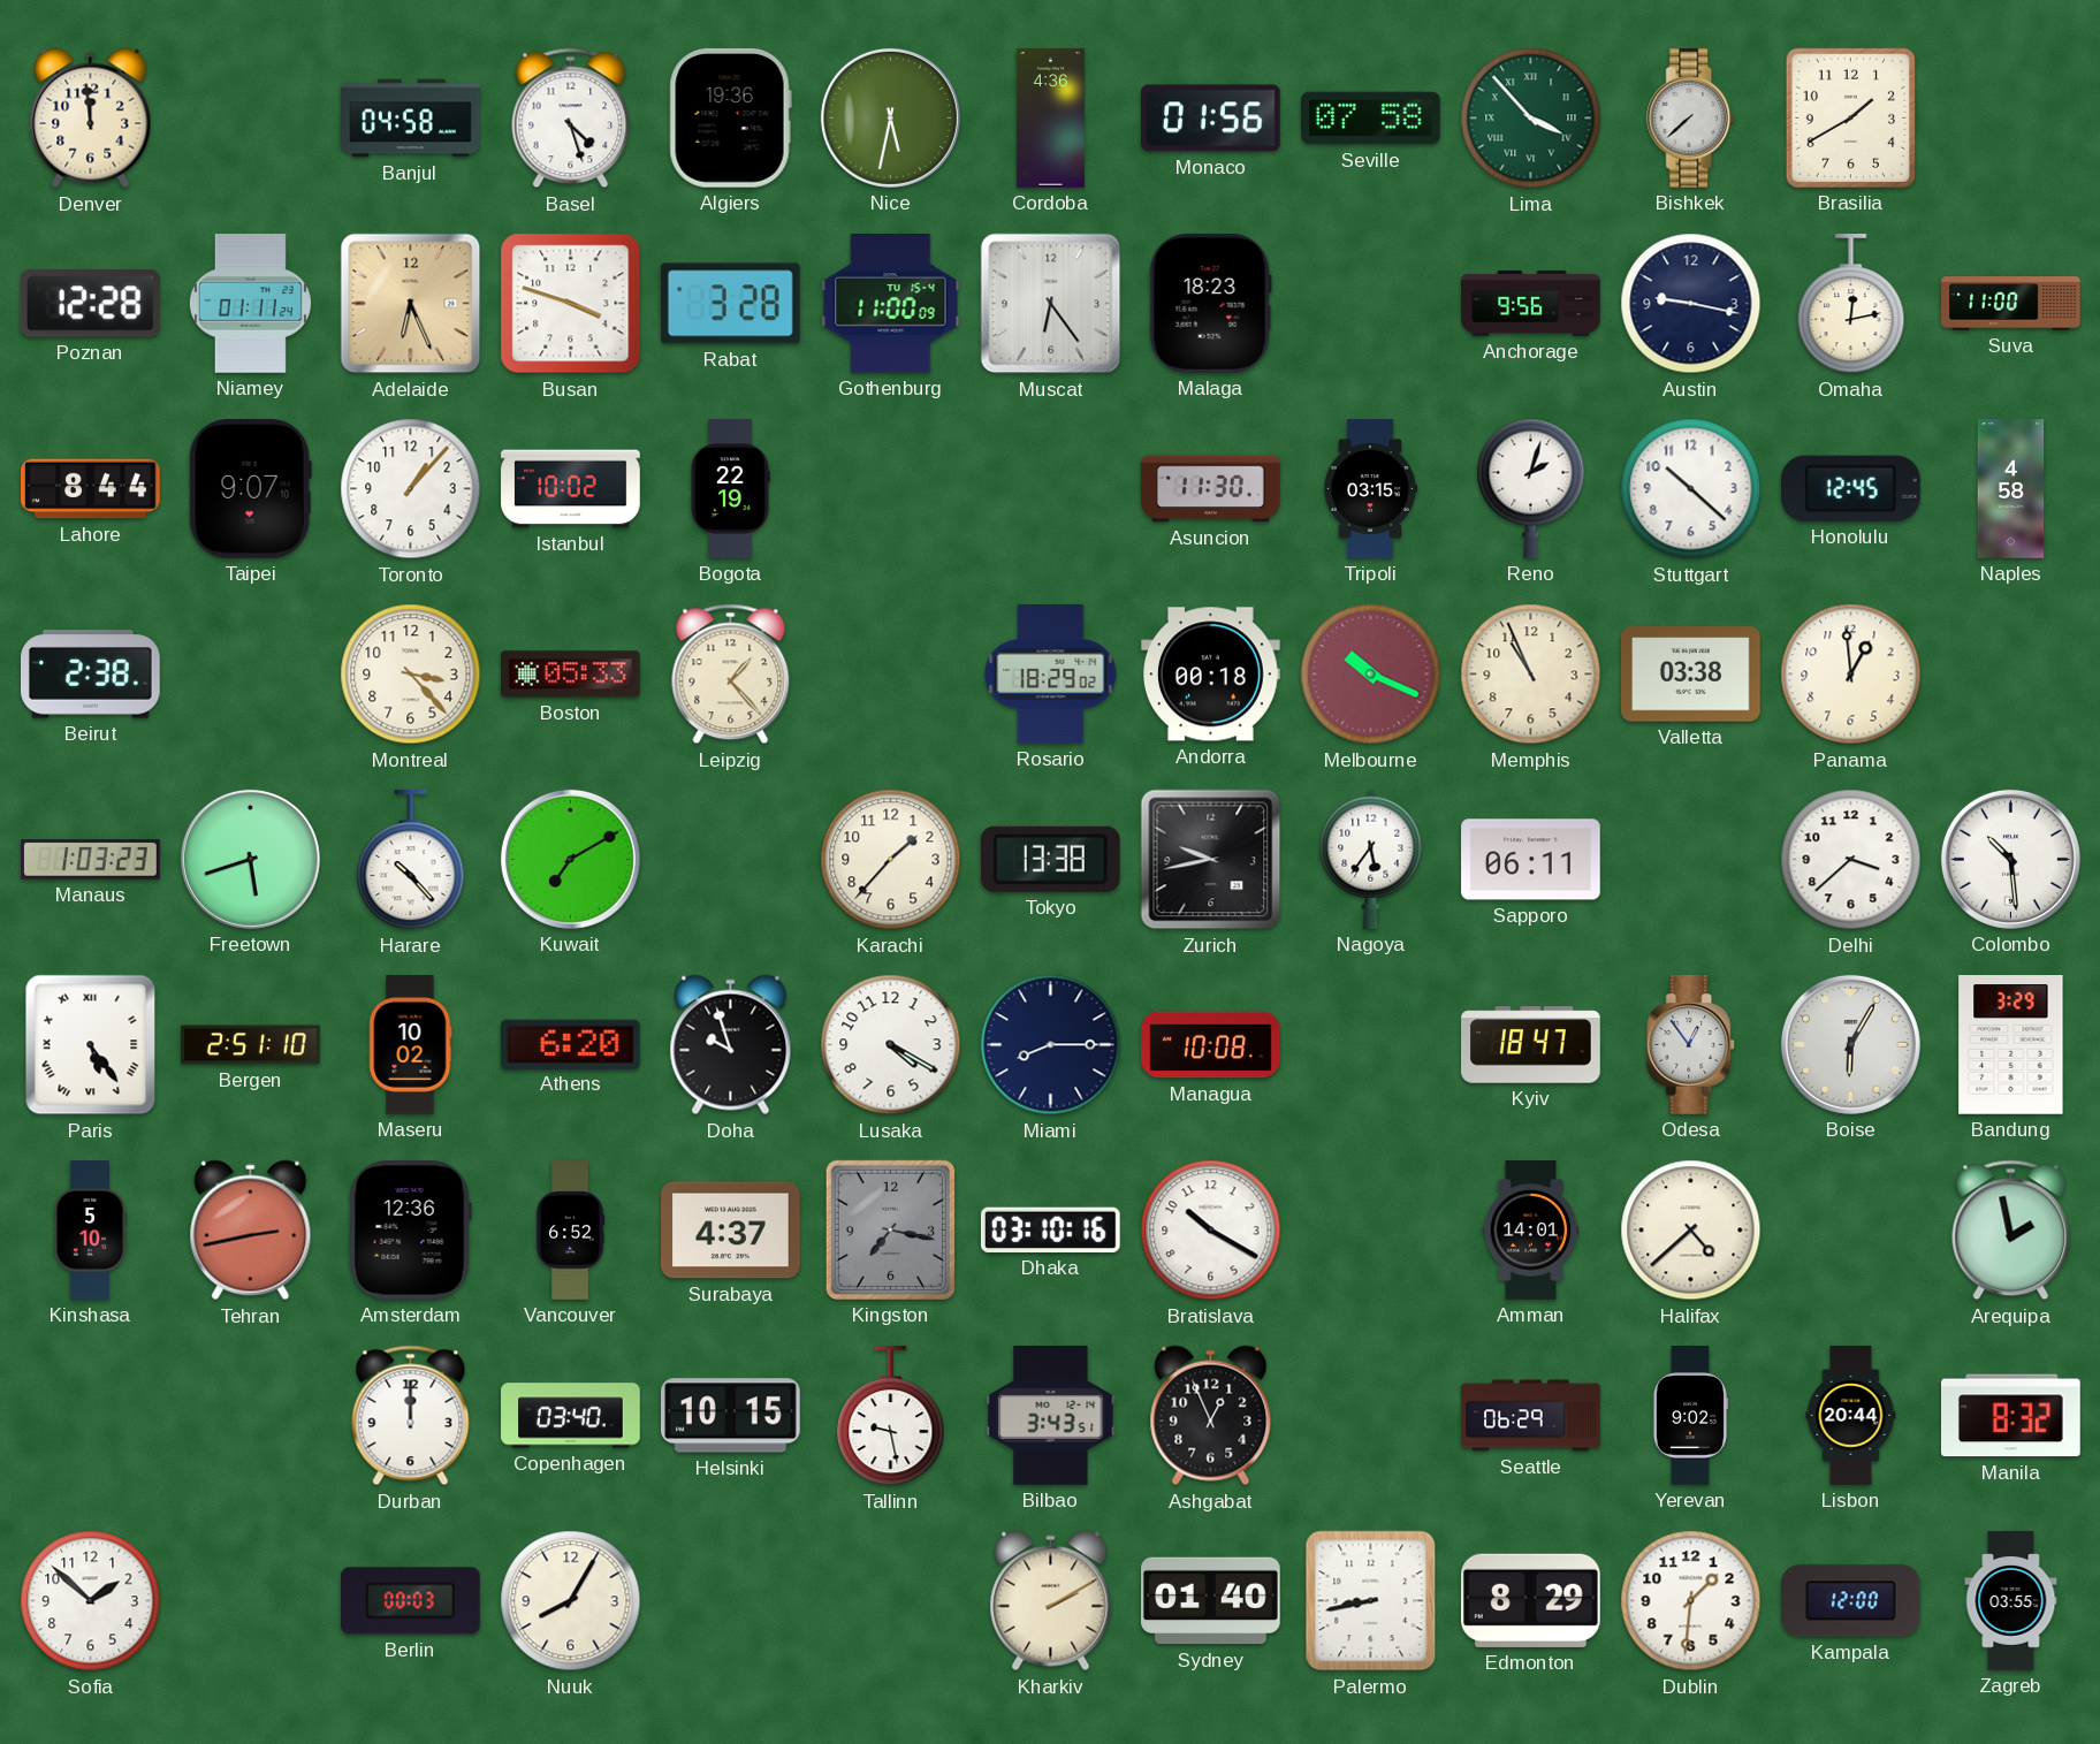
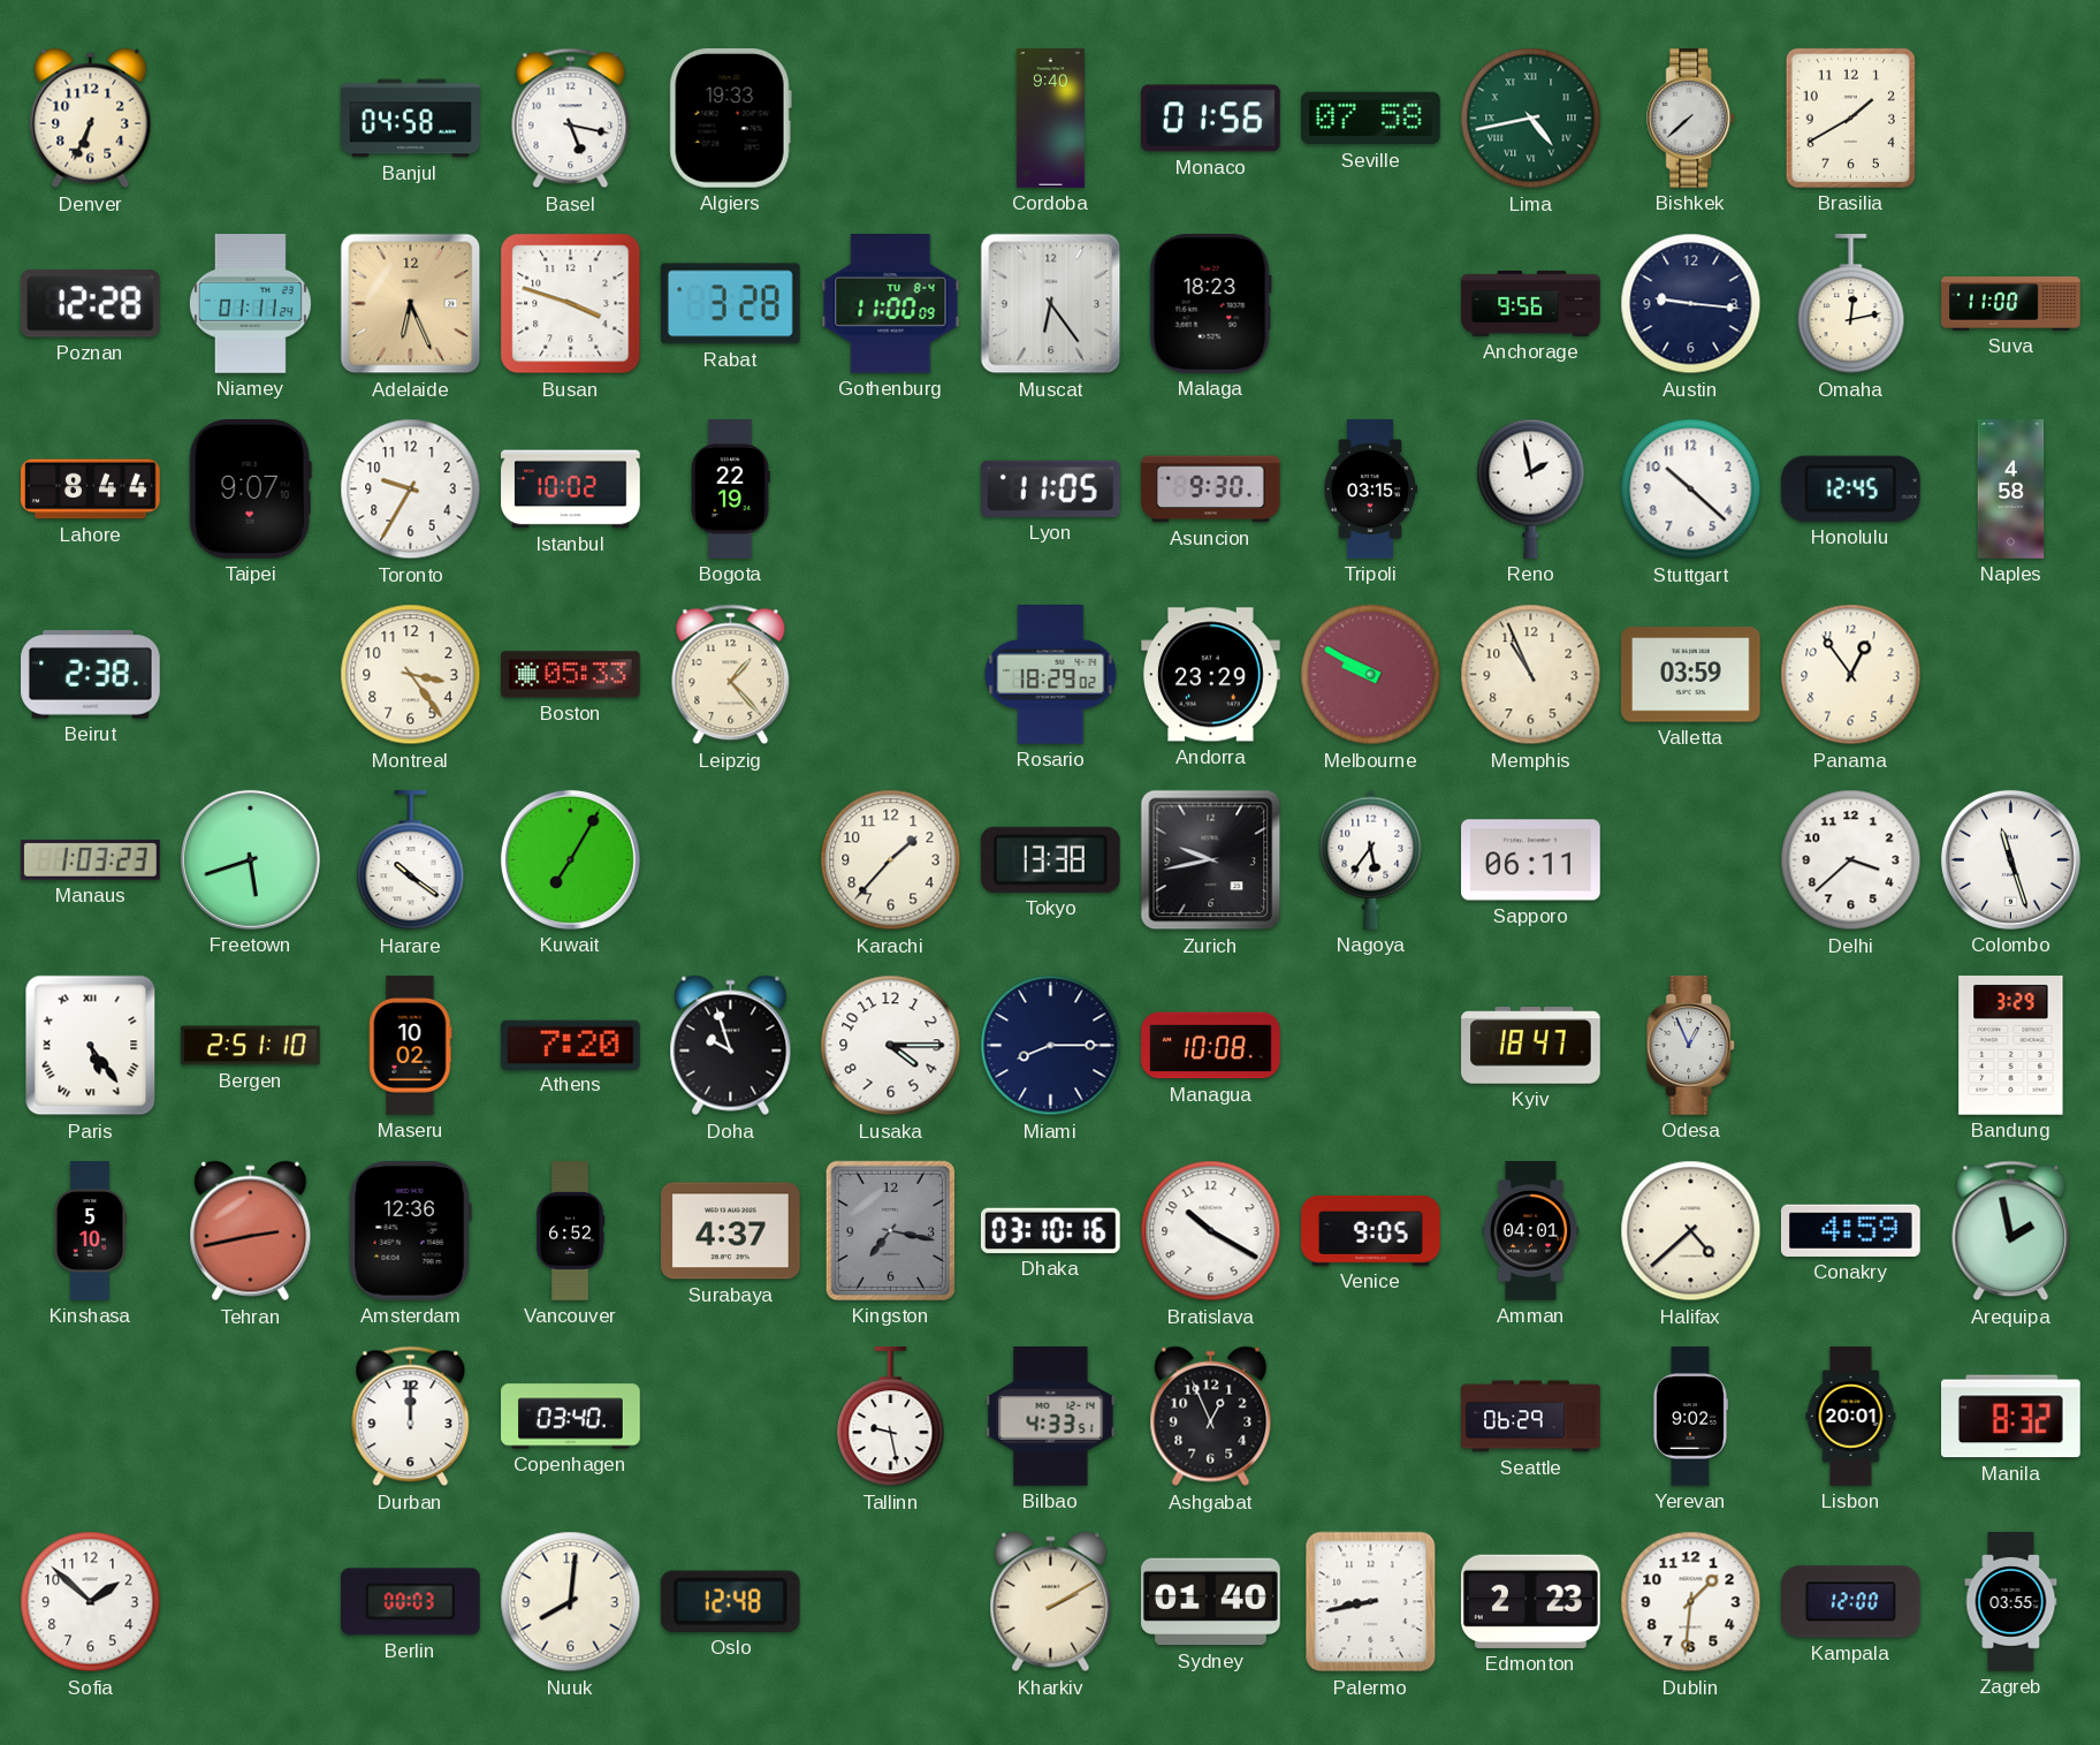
Denver: 11:59 -> 6:34
Basel: 4:27 -> 5:17
Algiers: 19:36 -> 19:33
Nice: 5:32 -> none
Cordoba: 4:36 -> 9:40
Lima: 3:53 -> 4:43
Gothenburg date: TU 15-4 -> TU 8-4
Austin: 9:17 -> 9:16
Toronto: 1:07 -> 9:35
Lyon: none -> 11:05
Asuncion: 11:30 -> 9:30
Reno: 2:03 -> 1:58
Montreal: 3:23 -> 3:24
Andorra: 00:18 -> 23:29
Melbourne: 10:19 -> 9:50
Valletta: 03:38 -> 03:59
Panama: 12:59 -> 12:54
Harare: 10:23 -> 10:21
Kuwait: 7:10 -> 7:05
Colombo: 10:29 -> 11:27
Athens: 6:20 -> 7:20
Lusaka: 4:20 -> 4:15
Odesa: 12:54 -> 12:56
Boise: 6:05 -> none
Venice: none -> 9:05
Amman: 14:01 -> 04:01
Conakry: none -> 4:59
Helsinki: 10:15 -> none
Bilbao: 3:43 -> 4:33
Lisbon: 20:44 -> 20:01
Nuuk: 8:05 -> 8:01
Oslo: none -> 12:48
Edmonton: 8:29 -> 2:23
